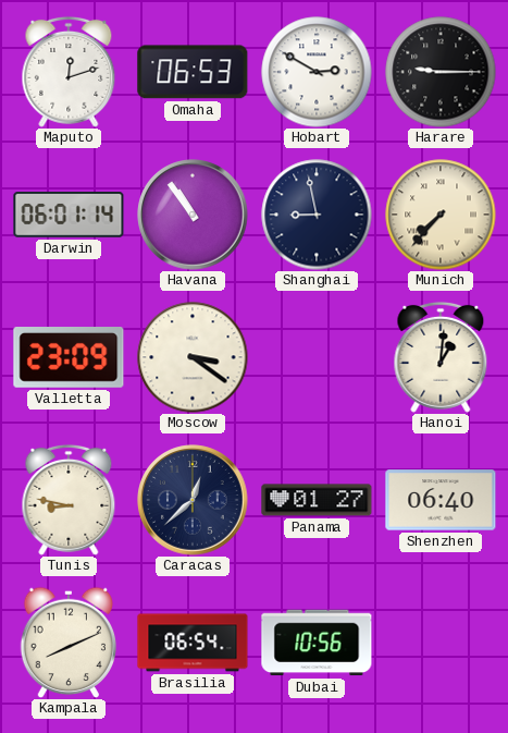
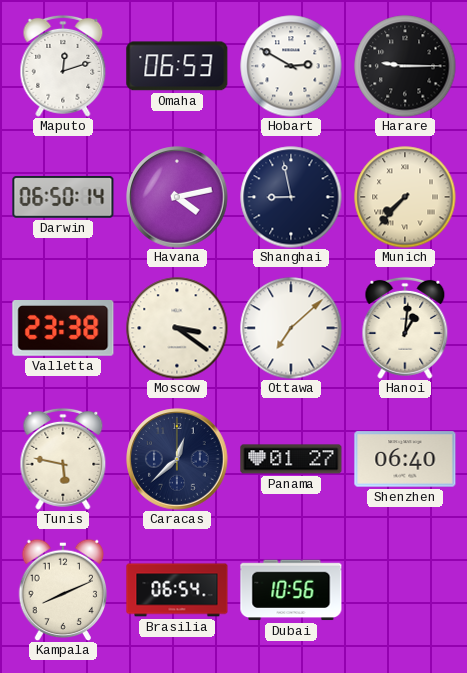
Darwin: 06:01 -> 06:50
Havana: 10:54 -> 4:13
Valletta: 23:09 -> 23:38
Ottawa: none -> 7:08
Tunis: 8:47 -> 5:47
